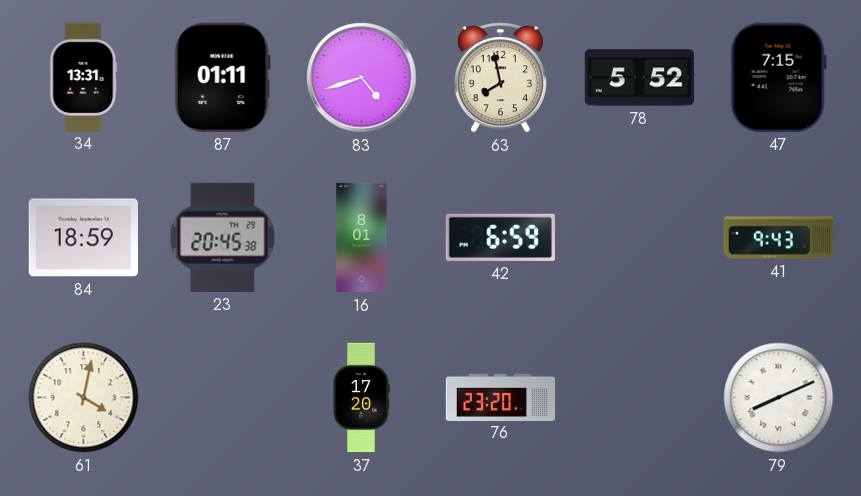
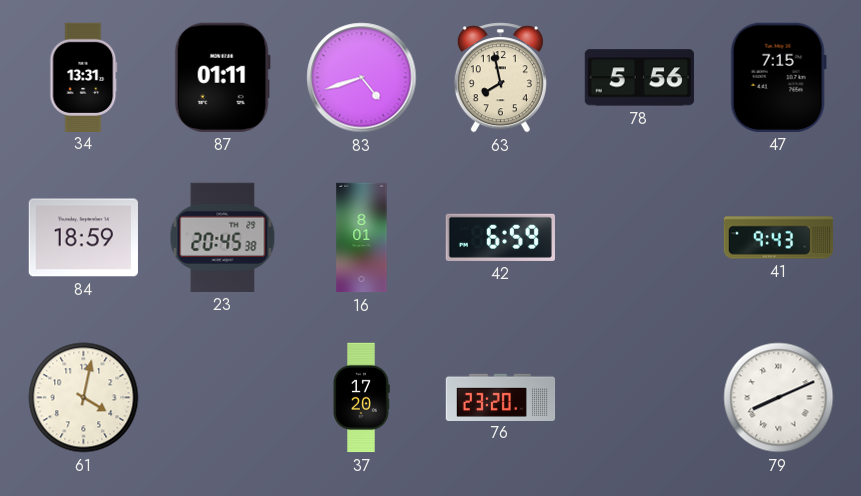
78: 5:52 -> 5:56
